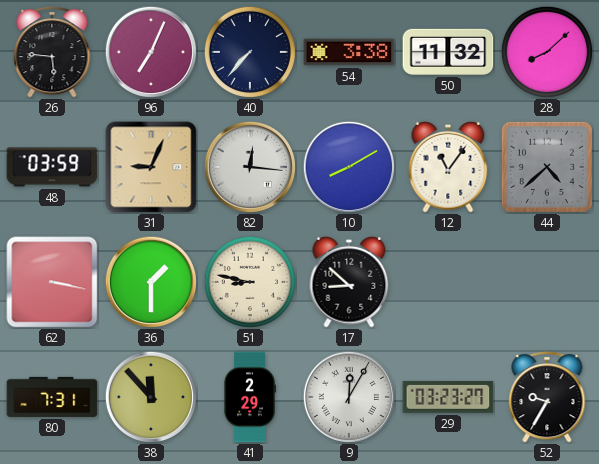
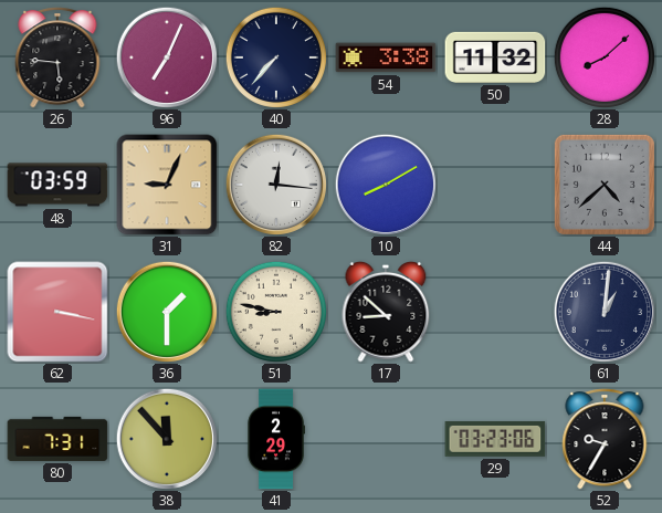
12: 11:06 -> none
61: none -> 1:01
9: 12:05 -> none
29: 03:23:27 -> 03:23:06
